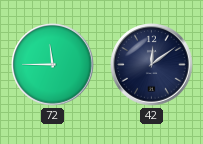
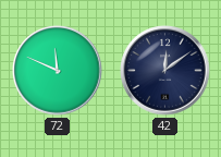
72: 11:45 -> 11:49
